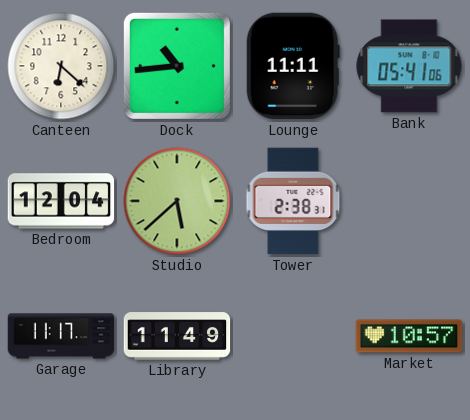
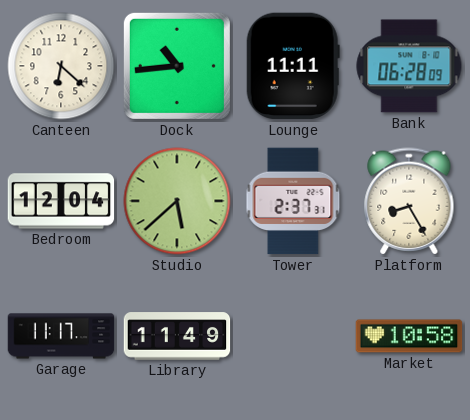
Bank: 05:41 -> 06:28
Tower: 2:38 -> 2:37
Platform: none -> 8:25
Market: 10:57 -> 10:58
